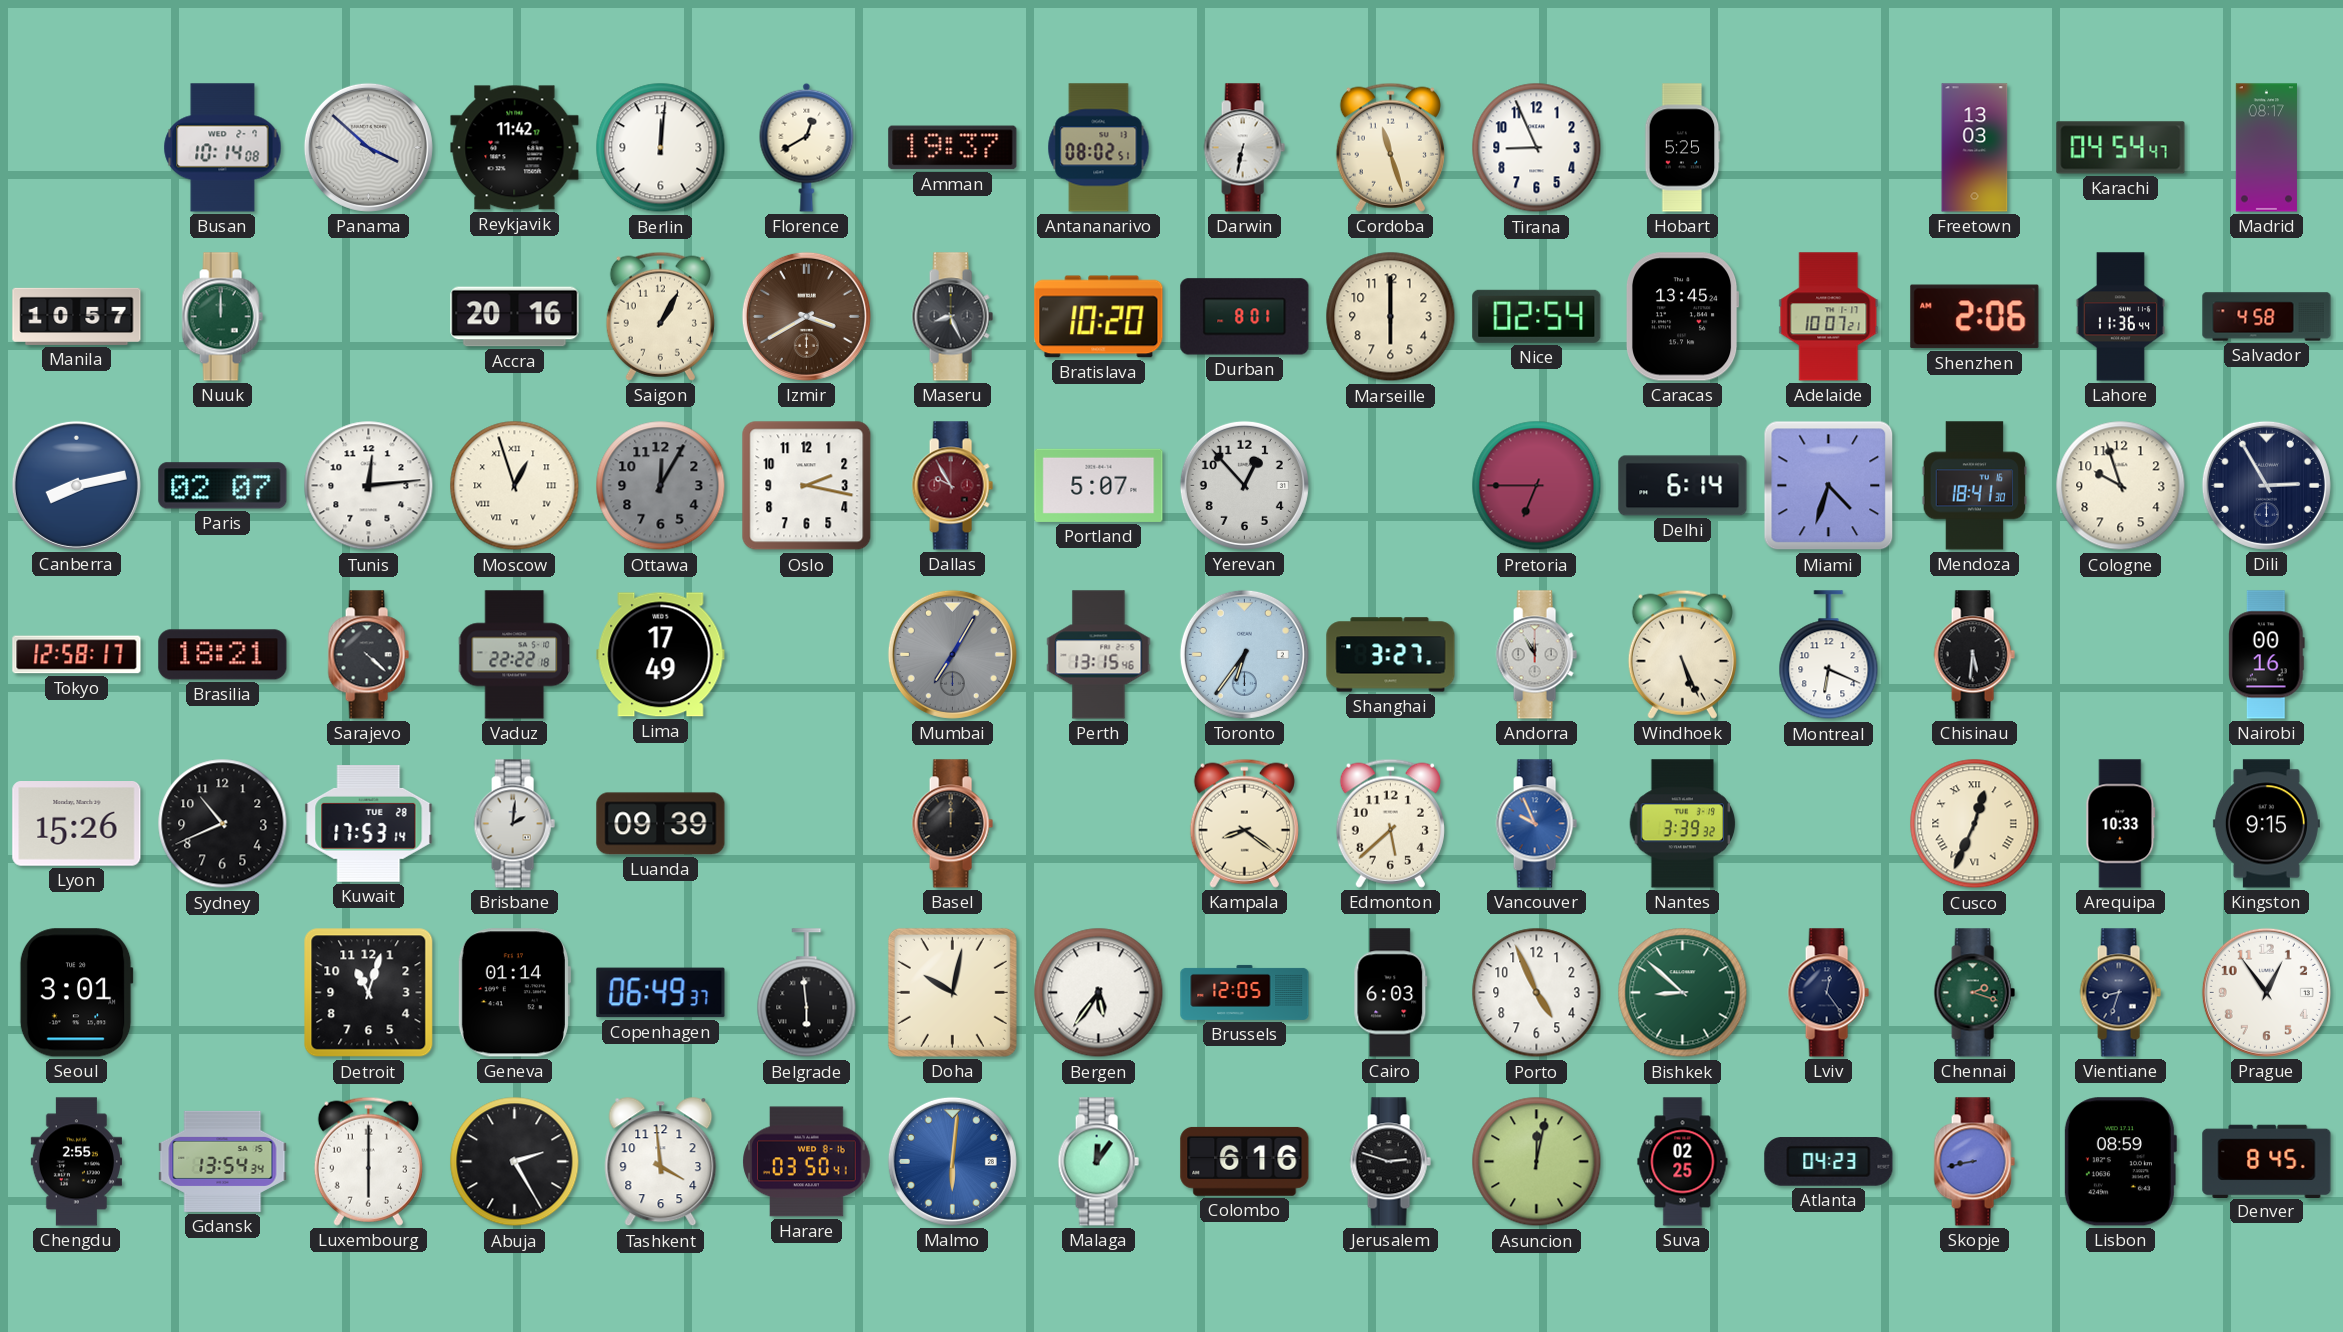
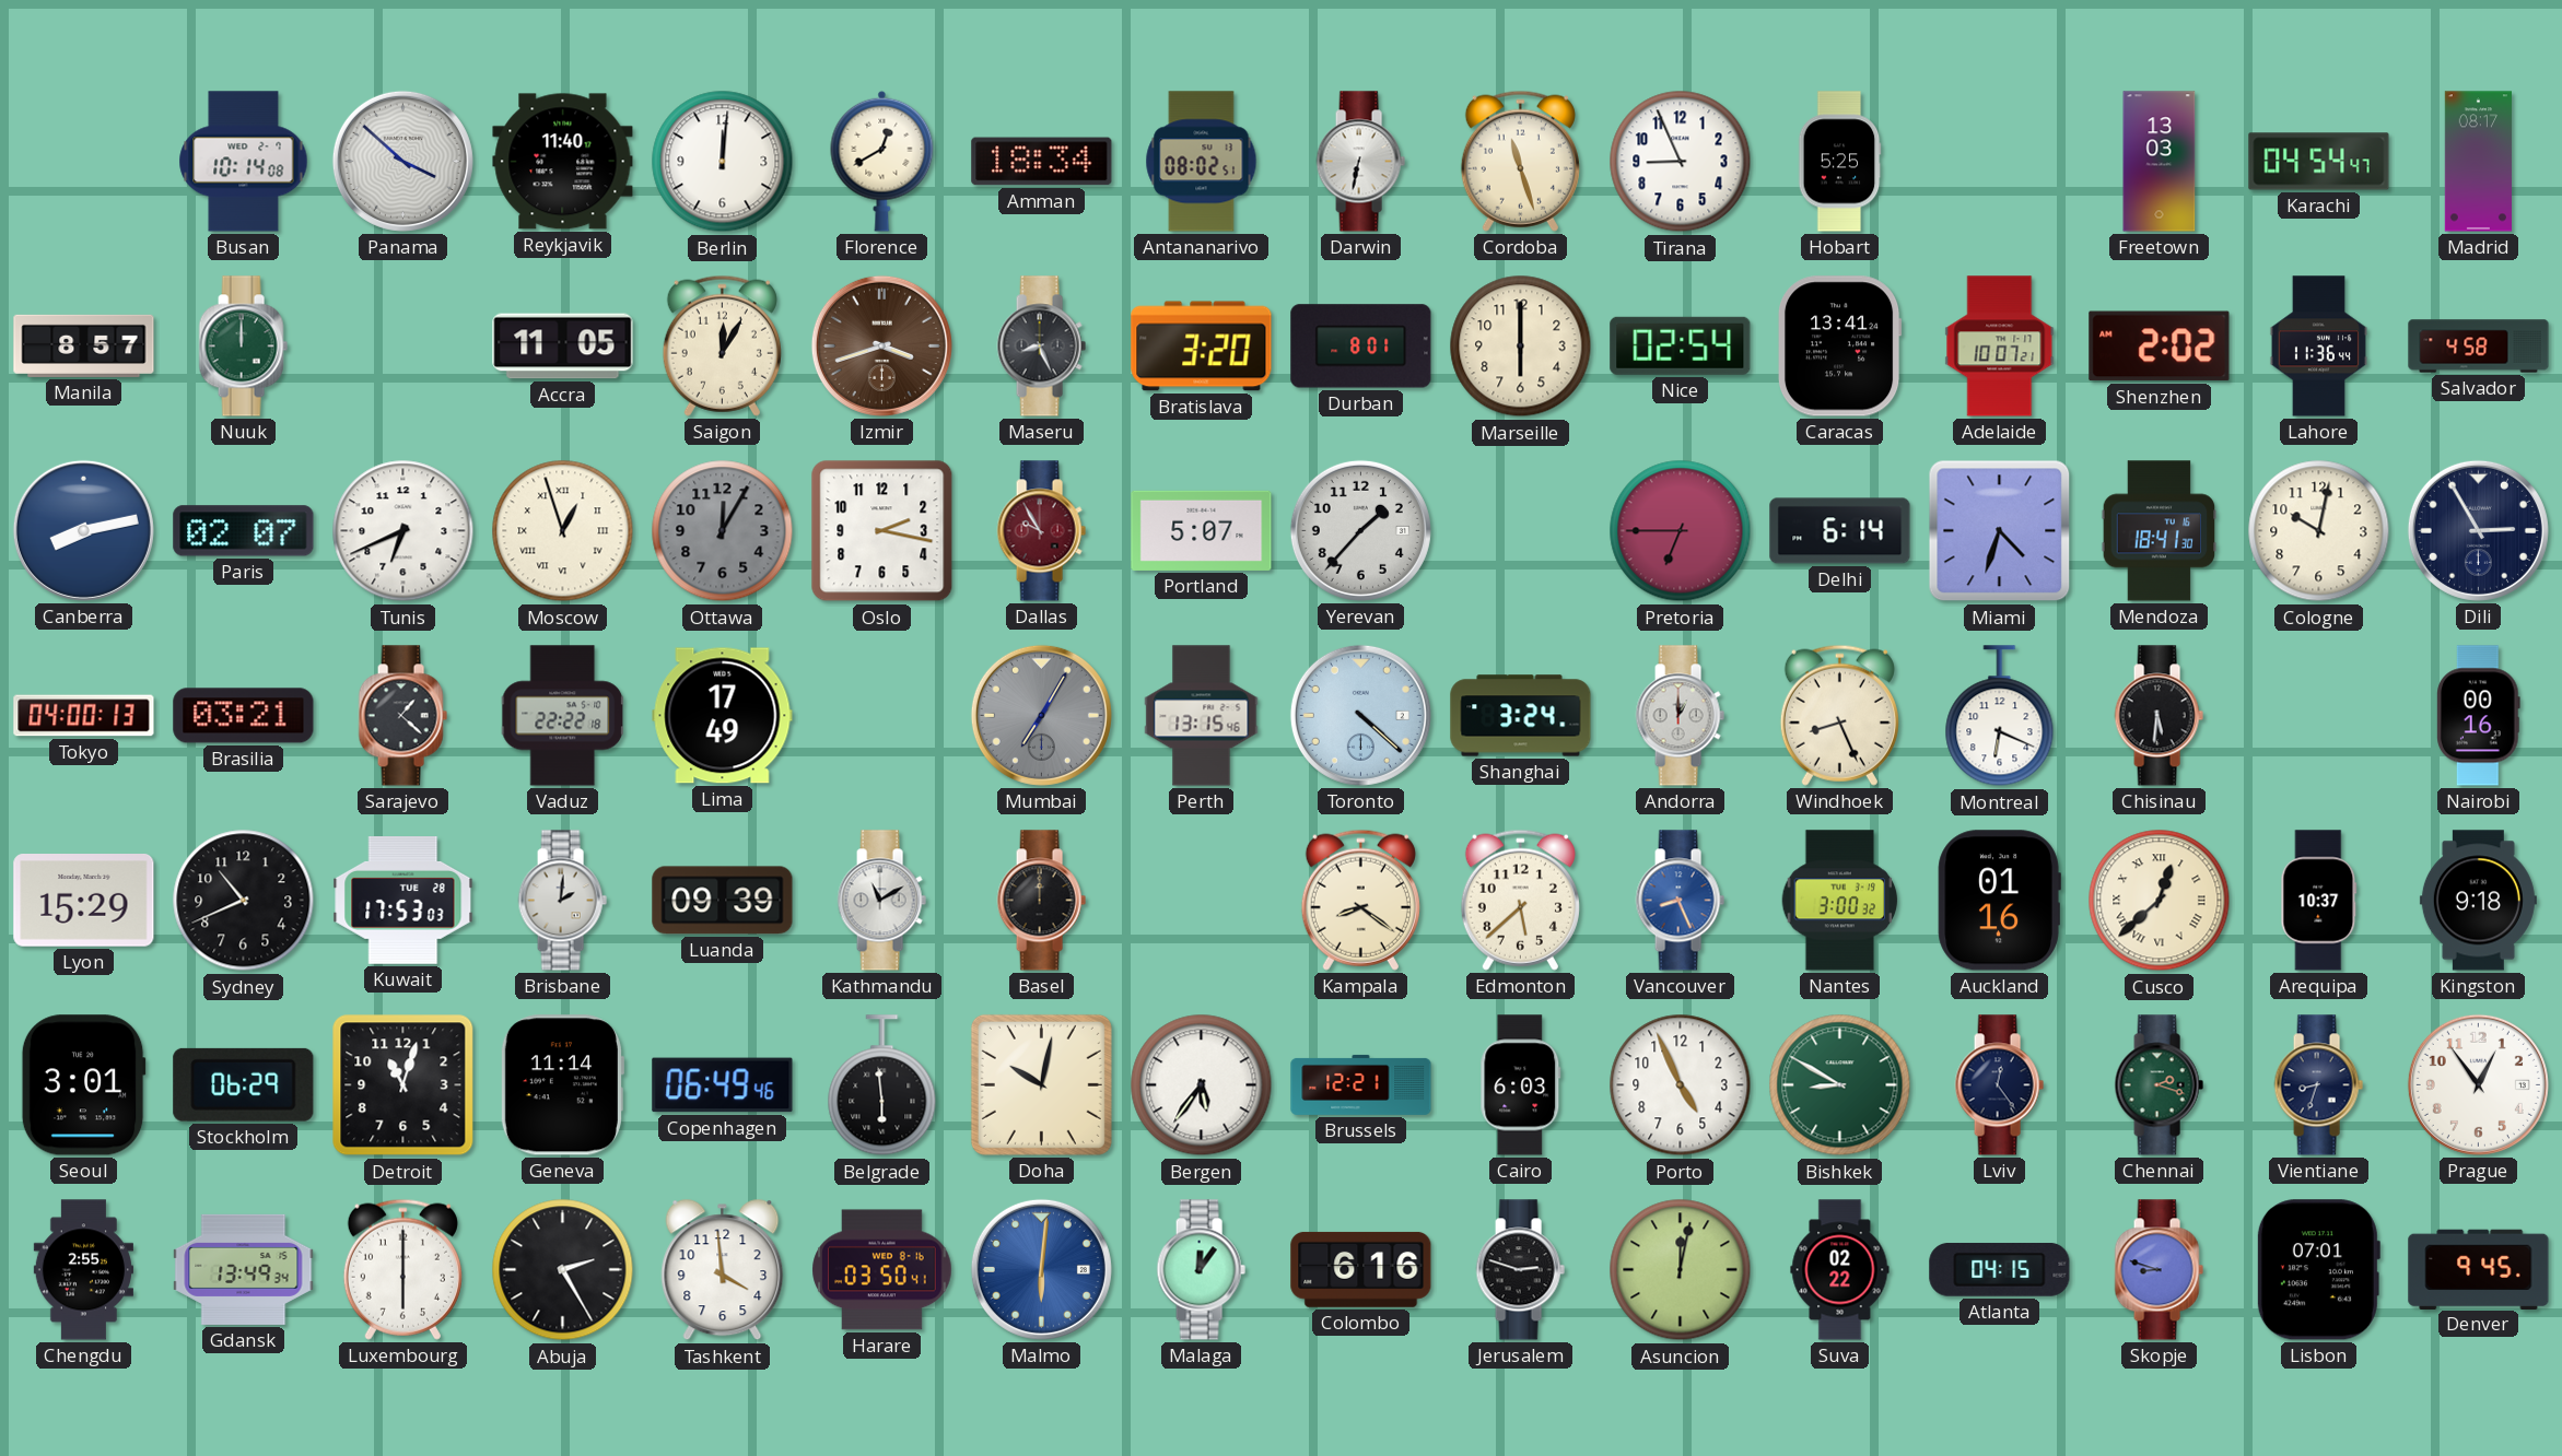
Reykjavik: 11:42 -> 11:40
Amman: 19:37 -> 18:34
Manila: 10:57 -> 8:57
Accra: 20:16 -> 11:05
Saigon: 1:05 -> 12:05
Izmir: 3:40 -> 3:42
Bratislava: 10:20 -> 3:20
Caracas: 13:45 -> 13:41
Shenzhen: 2:06 -> 2:02
Tunis: 12:14 -> 6:41
Yerevan: 12:53 -> 1:37
Cologne: 9:57 -> 10:02
Tokyo: 12:58 -> 04:00
Brasilia: 18:21 -> 03:21
Sarajevo: 4:22 -> 1:22
Toronto: 6:36 -> 4:22
Shanghai: 3:27 -> 3:24
Andorra: 11:55 -> 1:00
Windhoek: 5:26 -> 8:26
Lyon: 15:26 -> 15:29
Kuwait: 17:53:14 -> 17:53:03
Kathmandu: none -> 11:10
Vancouver: 9:56 -> 8:26
Nantes: 3:39 -> 3:00
Auckland: none -> 01:16
Cusco: 12:34 -> 12:38
Arequipa: 10:33 -> 10:37
Kingston: 9:15 -> 9:18
Stockholm: none -> 06:29
Geneva: 01:14 -> 11:14
Copenhagen: 06:49:37 -> 06:49:46
Brussels: 12:05 -> 12:21
Bishkek: 8:52 -> 8:50
Gdansk: 13:54 -> 13:49
Suva: 02:25 -> 02:22
Atlanta: 04:23 -> 04:15
Skopje: 8:43 -> 8:48
Lisbon: 08:59 -> 07:01
Denver: 8:45 -> 9:45
